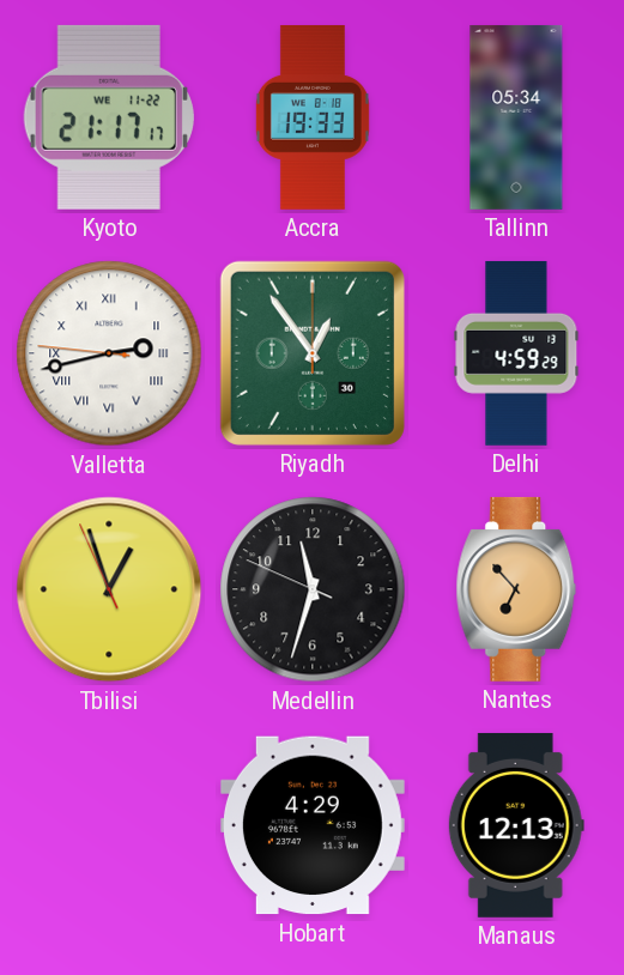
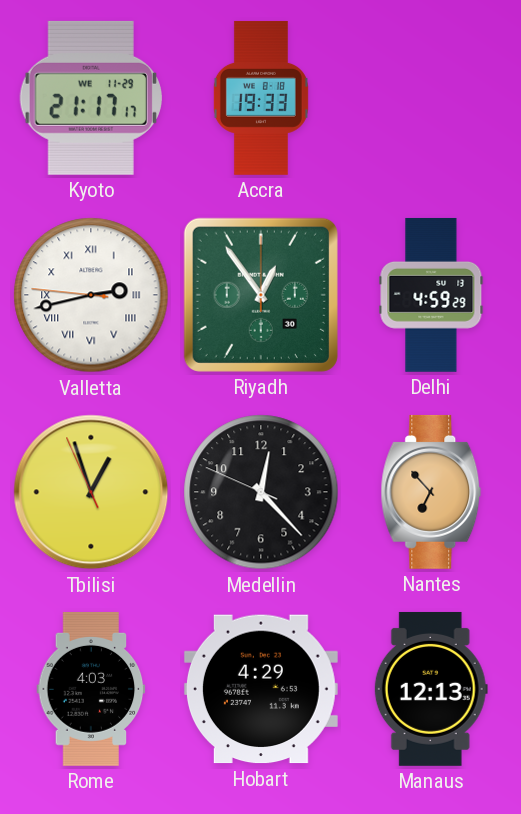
Kyoto date: WE 11-22 -> WE 11-29
Tallinn: 05:34 -> none
Medellin: 11:32 -> 12:22
Rome: none -> 4:03
